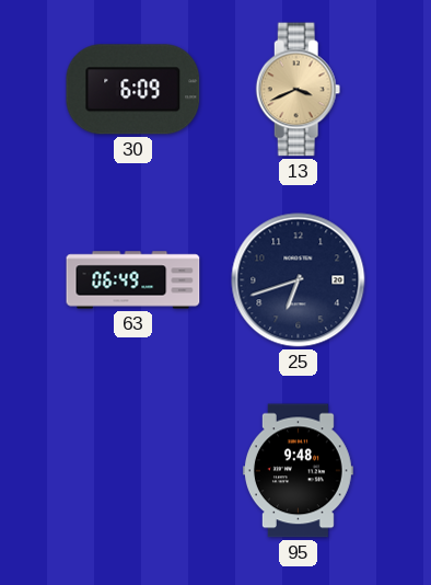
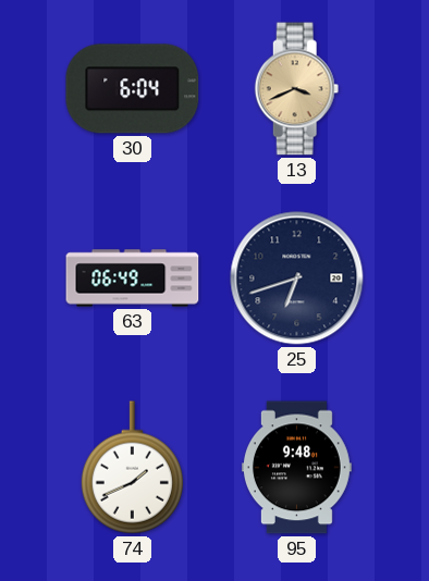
30: 6:09 -> 6:04
74: none -> 1:41
